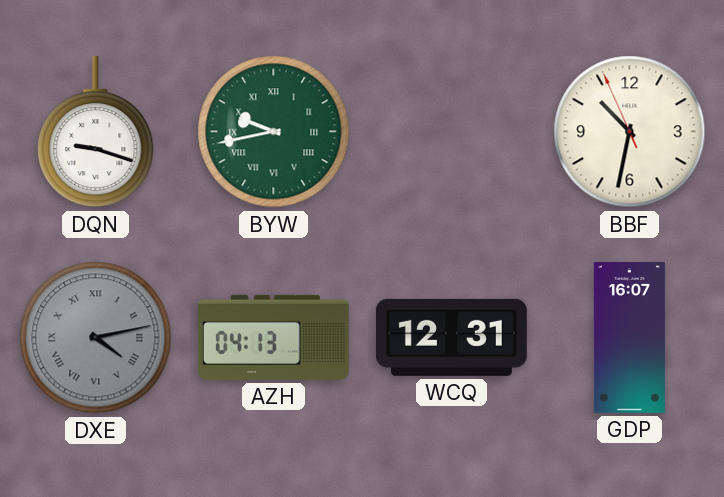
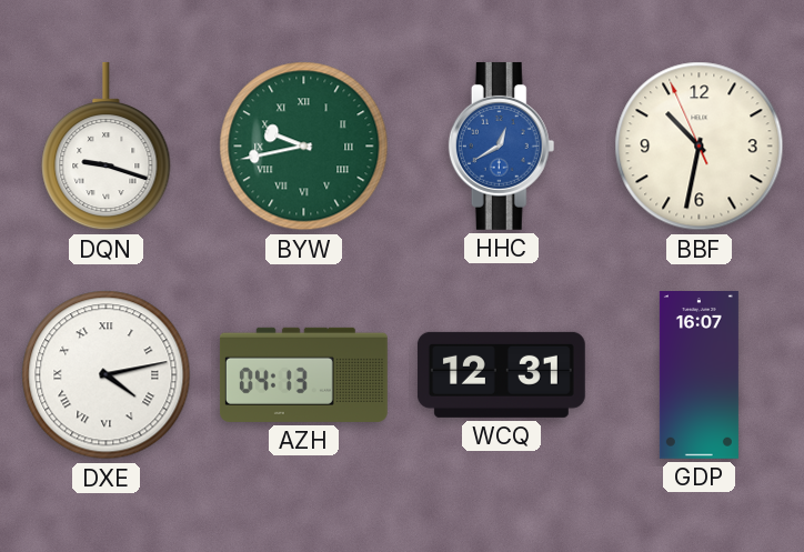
HHC: none -> 12:40
DXE dial: grey -> white
